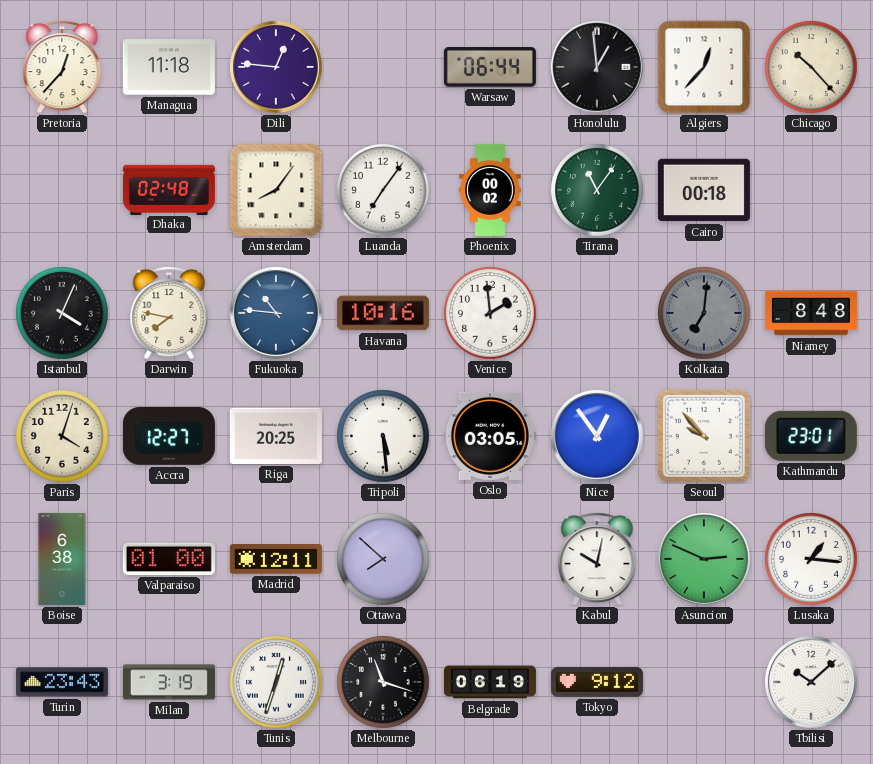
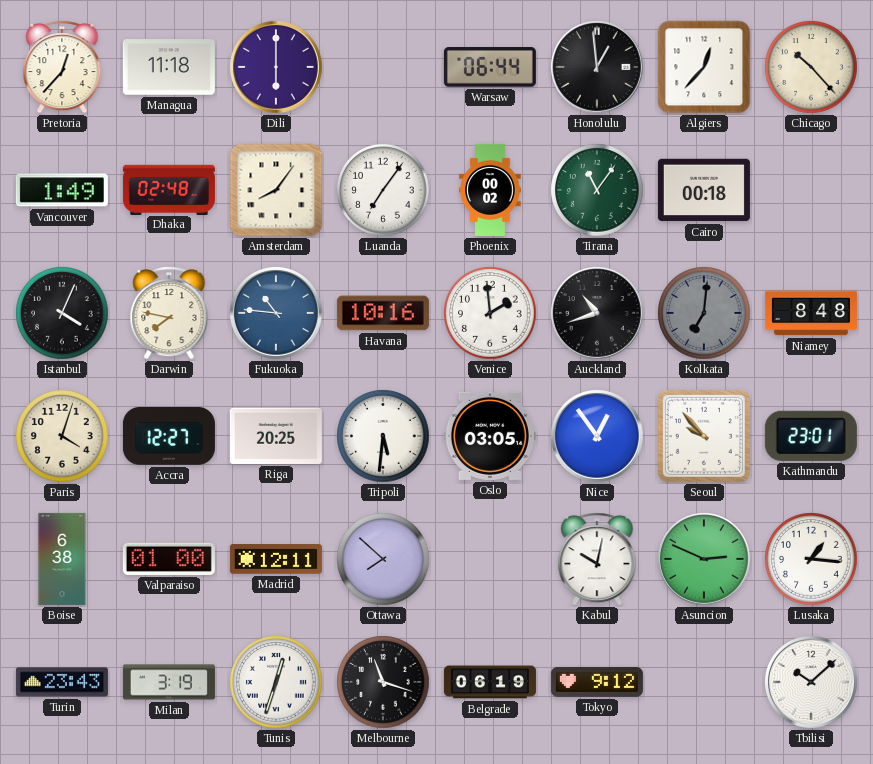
Dili: 12:46 -> 6:00
Vancouver: none -> 1:49
Auckland: none -> 10:42
Tripoli: 5:29 -> 5:31
